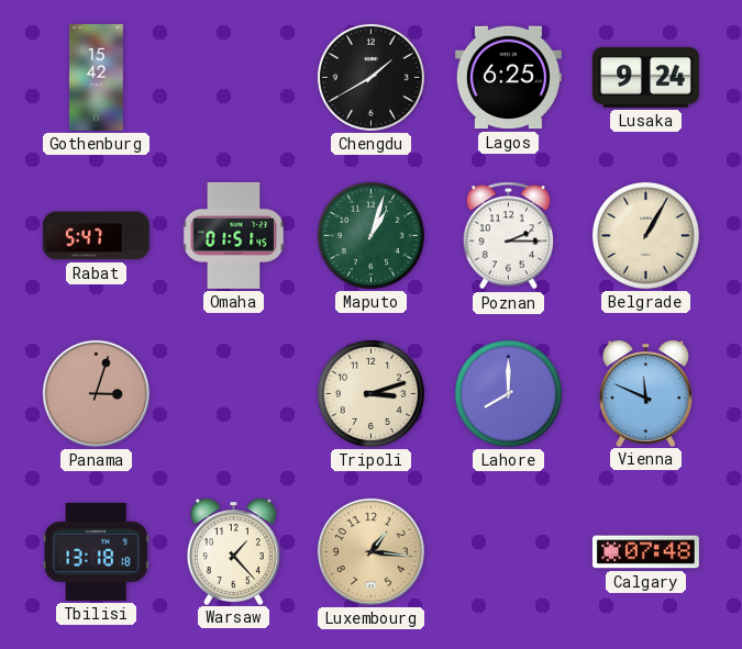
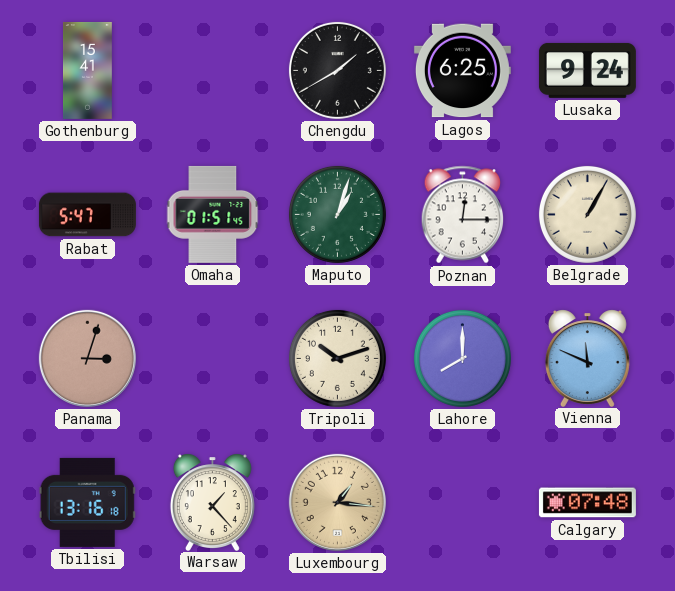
Gothenburg: 15:42 -> 15:41
Poznan: 2:15 -> 12:15
Tripoli: 3:12 -> 10:12
Tbilisi: 13:18 -> 13:16
